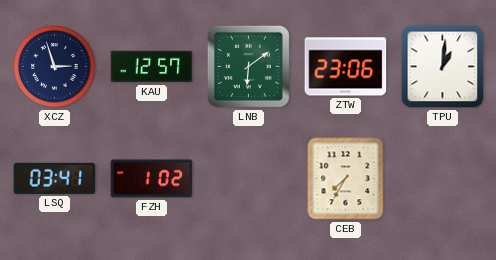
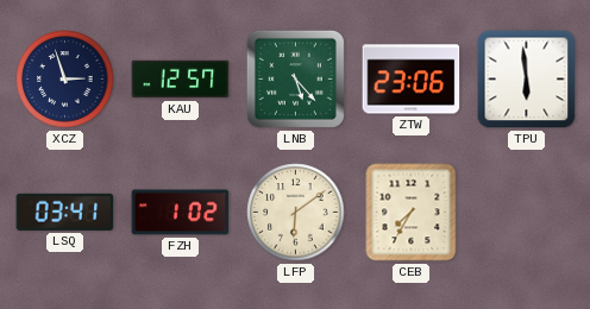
LNB: 6:09 -> 5:23
TPU: 1:01 -> 5:59
LFP: none -> 6:09
